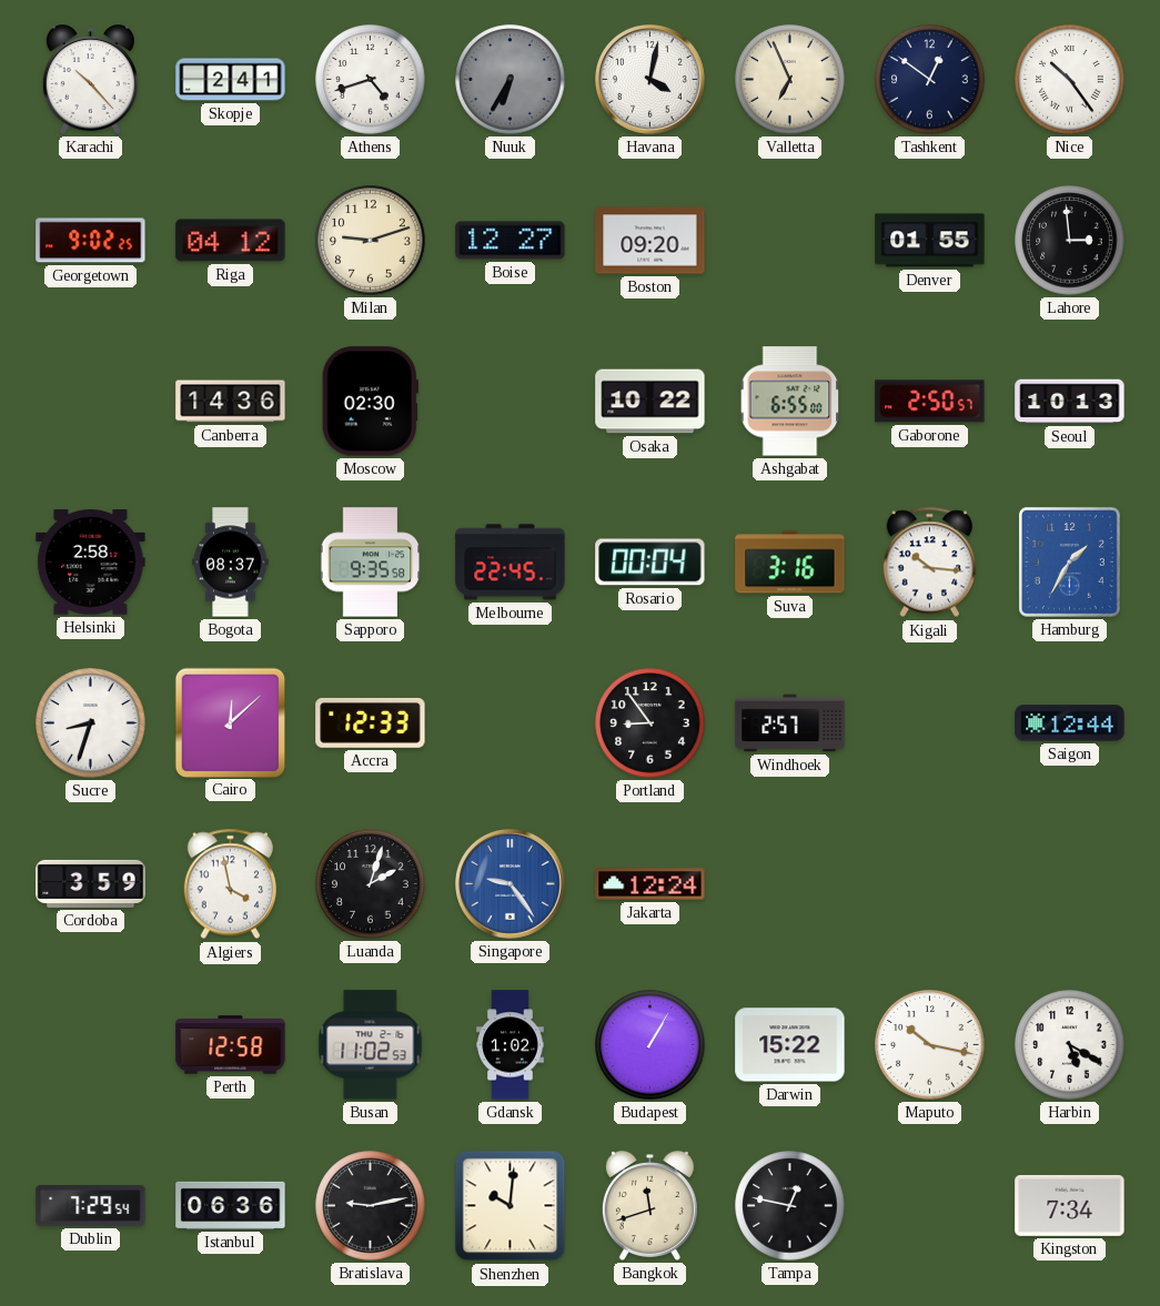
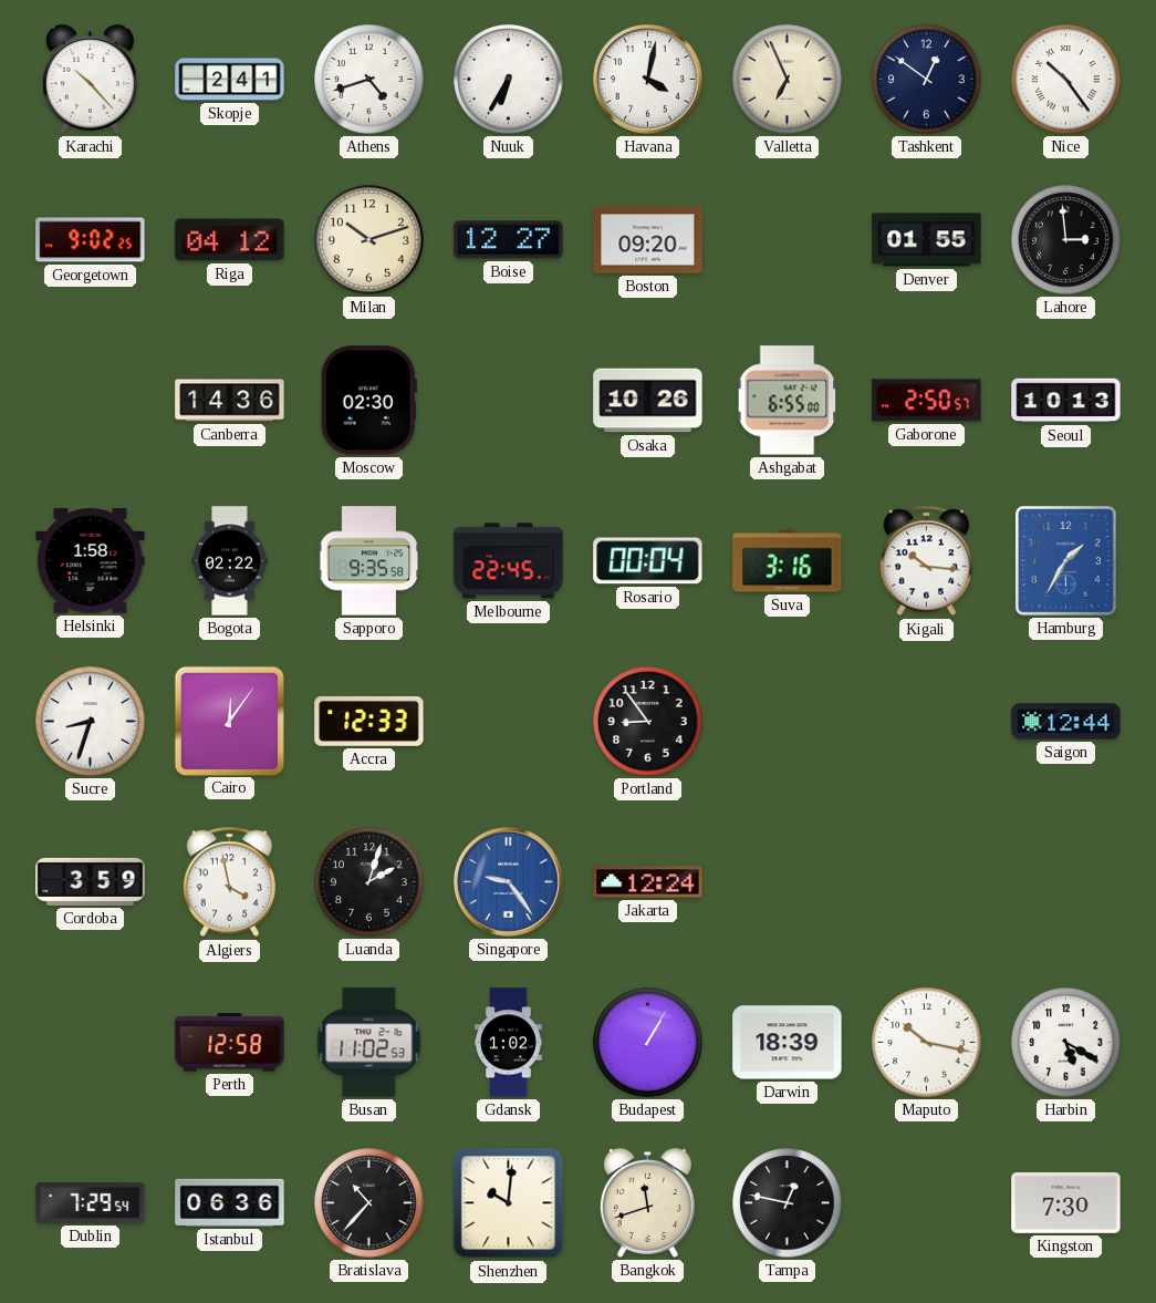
Nuuk dial: grey -> white
Milan: 9:12 -> 10:12
Osaka: 10:22 -> 10:26
Helsinki: 2:58 -> 1:58
Bogota: 08:37 -> 02:22
Cairo: 12:08 -> 12:06
Windhoek: 2:57 -> none
Darwin: 15:22 -> 18:39
Bratislava: 9:13 -> 10:37
Kingston: 7:34 -> 7:30
